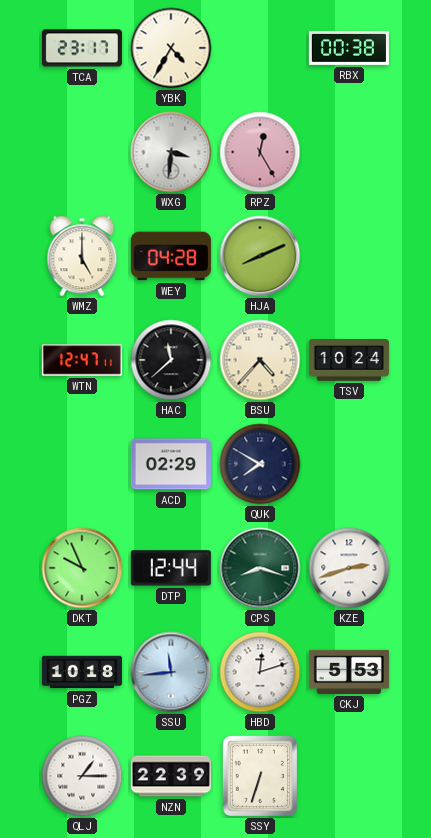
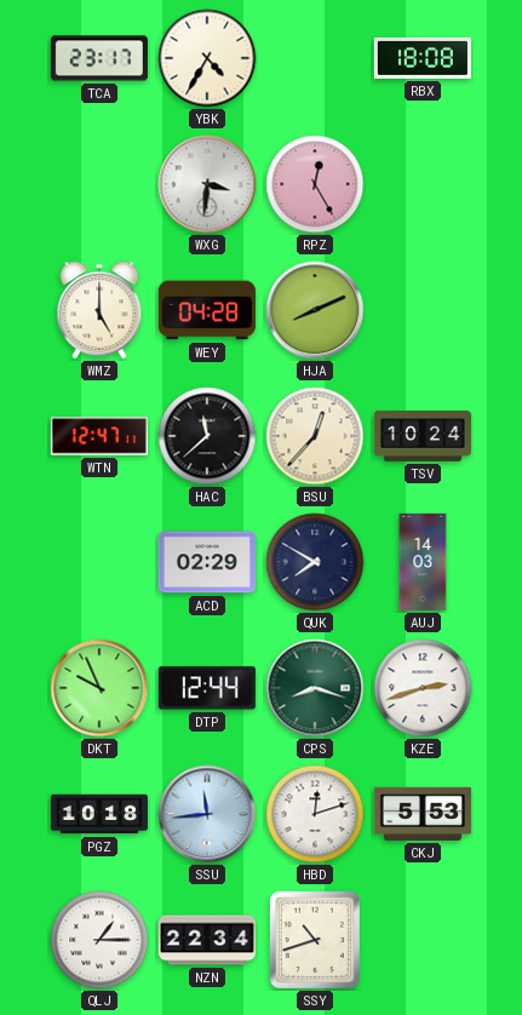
RBX: 00:38 -> 18:08
BSU: 4:37 -> 12:37
AUJ: none -> 14:03
NZN: 22:39 -> 22:34
SSY: 6:33 -> 10:42
